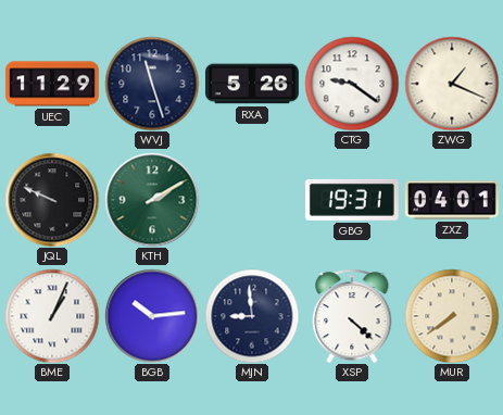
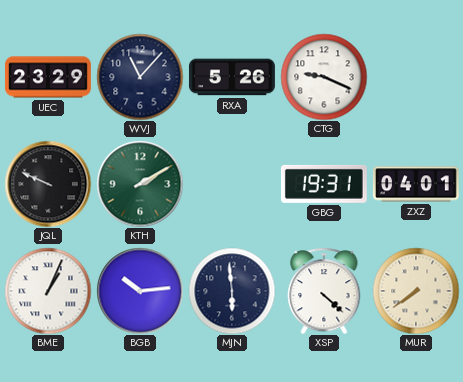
UEC: 11:29 -> 23:29
WVJ: 11:27 -> 11:07
CTG: 9:21 -> 9:19
ZWG: 1:19 -> none
MJN: 8:59 -> 5:59
